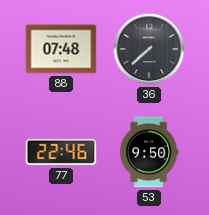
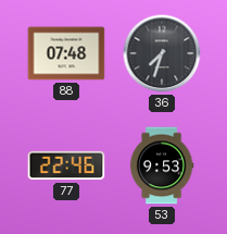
36: 7:38 -> 7:33
53: 9:50 -> 9:53
